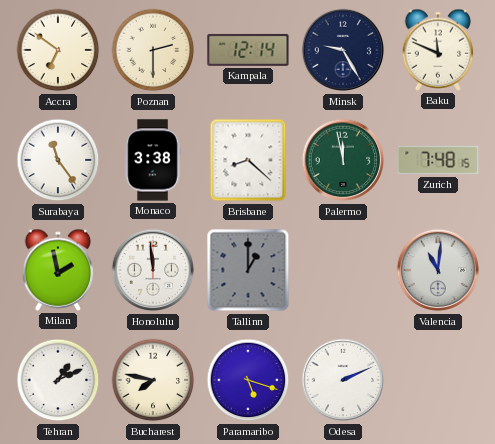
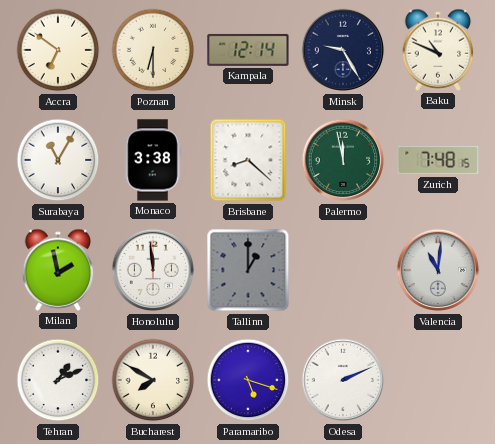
Poznan: 2:30 -> 6:30
Baku: 11:49 -> 10:49
Surabaya: 11:24 -> 11:05
Bucharest: 7:47 -> 7:50
